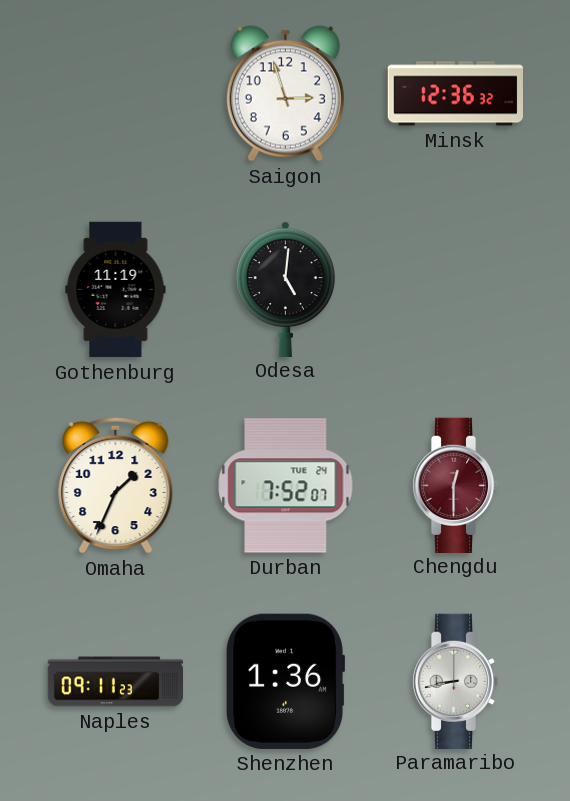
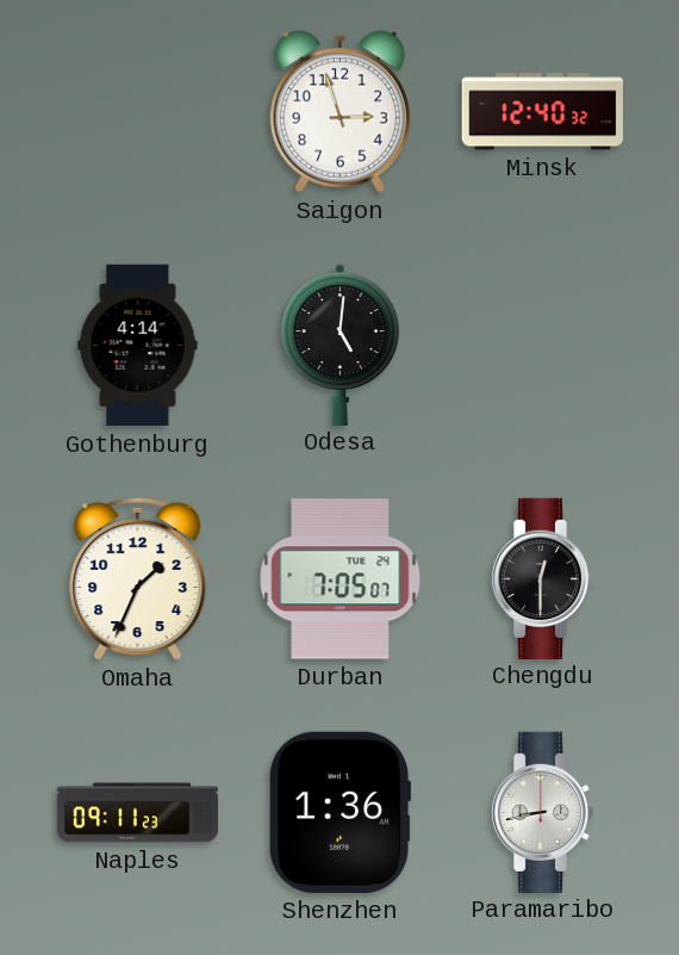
Minsk: 12:36 -> 12:40
Gothenburg: 11:19 -> 4:14
Durban: 7:52 -> 7:05
Chengdu dial: burgundy -> black
